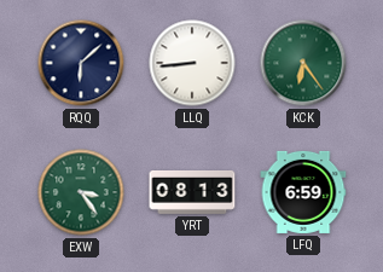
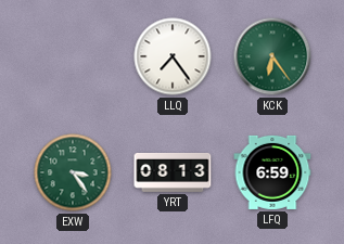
RQQ: 6:08 -> none
LLQ: 8:44 -> 7:24
